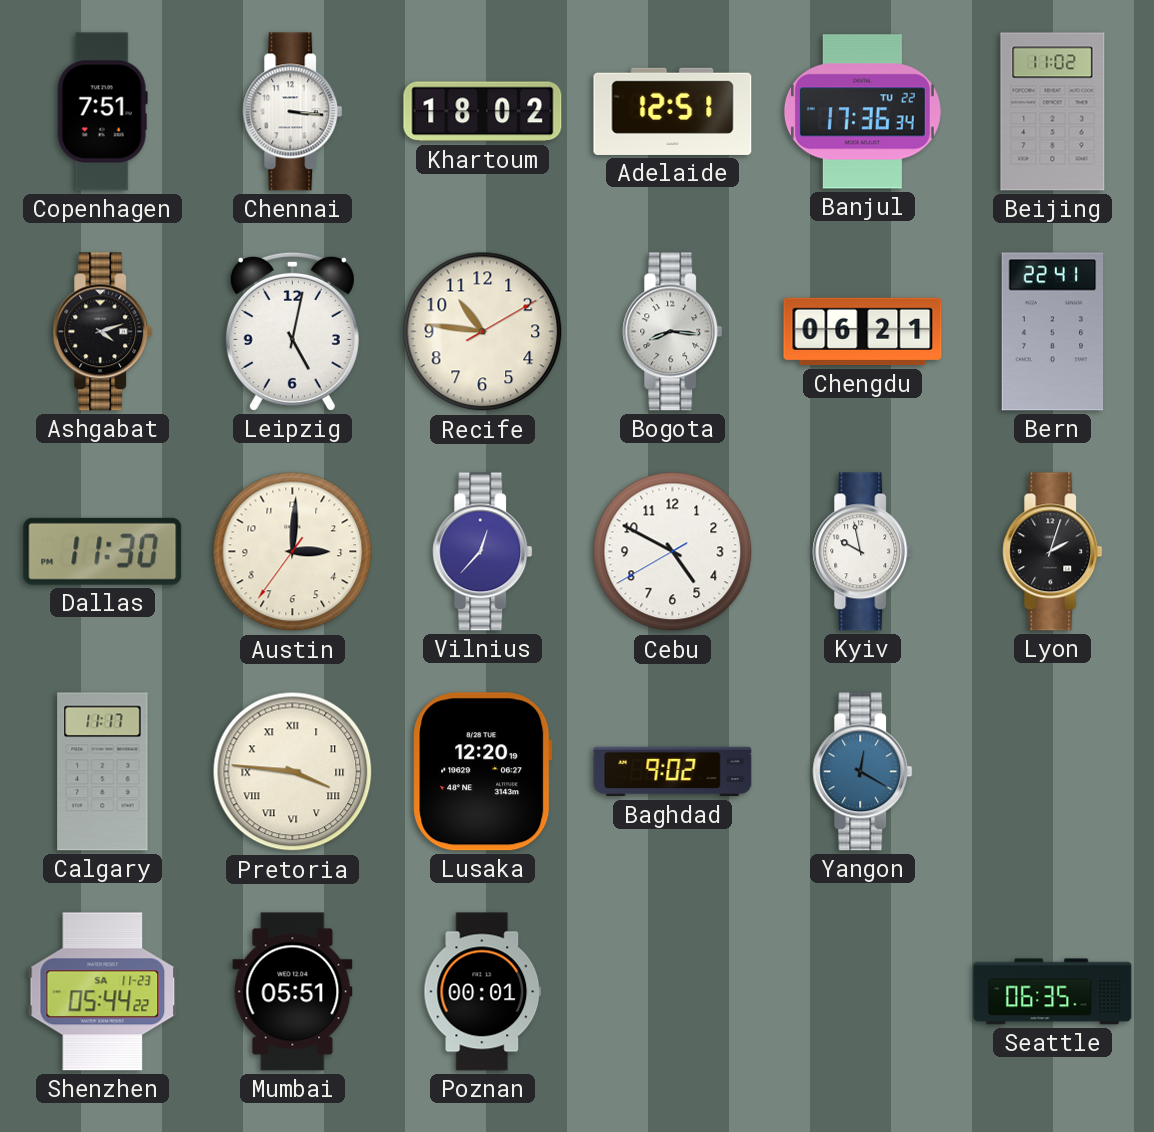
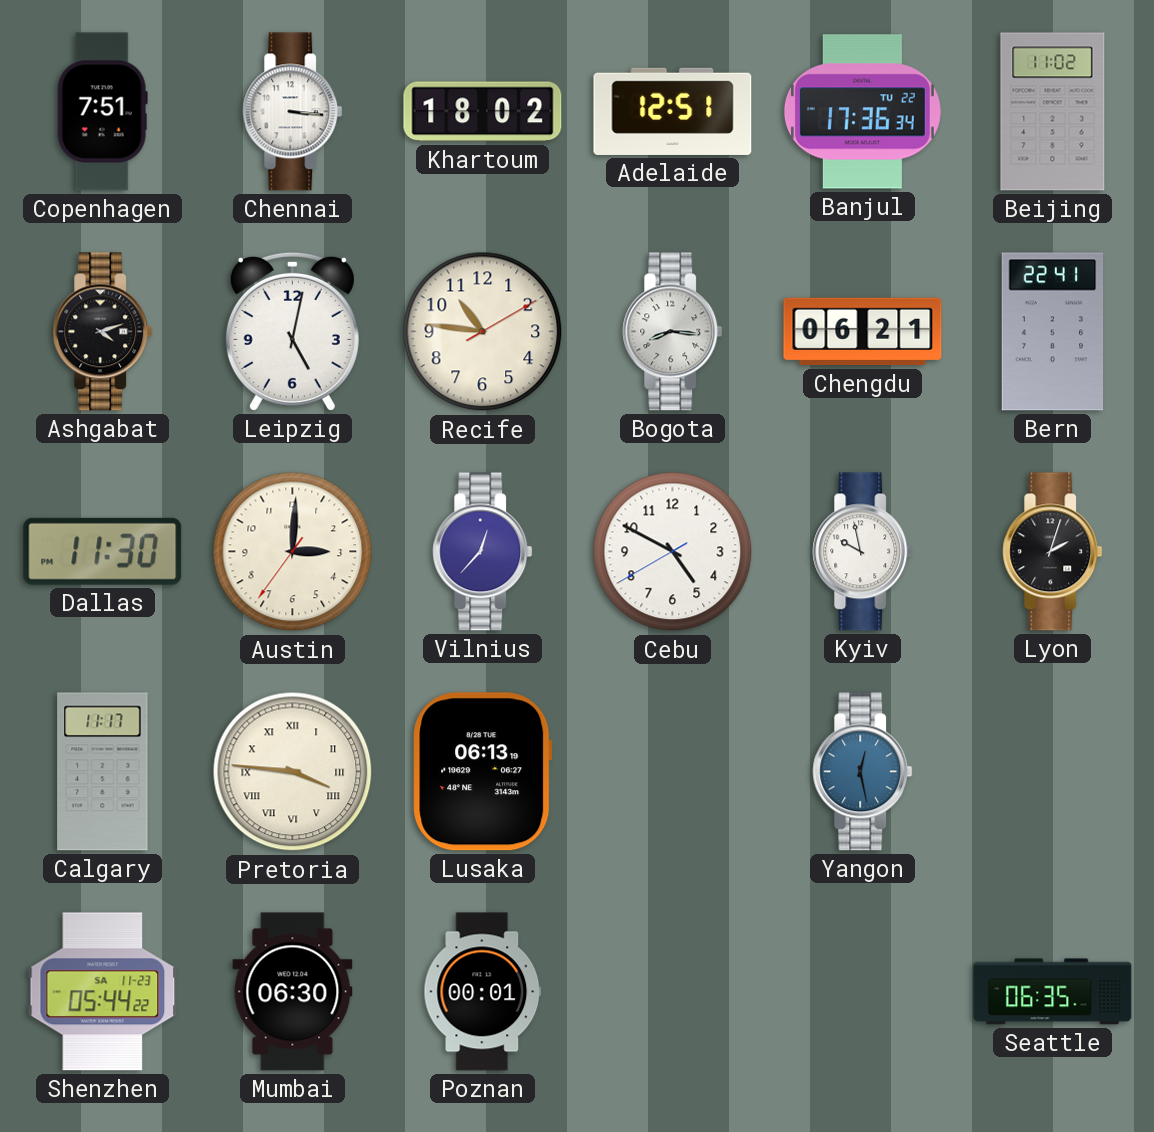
Lusaka: 12:20 -> 06:13
Baghdad: 9:02 -> none
Yangon: 12:20 -> 12:28
Mumbai: 05:51 -> 06:30
